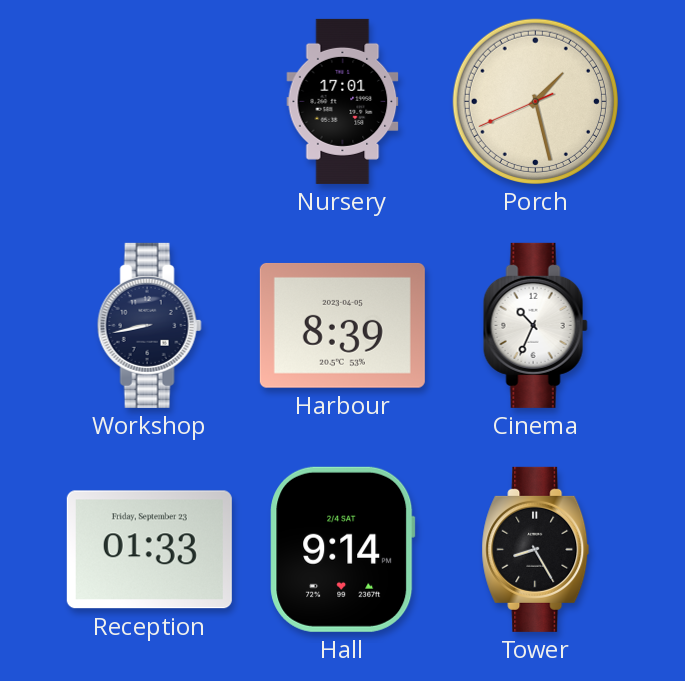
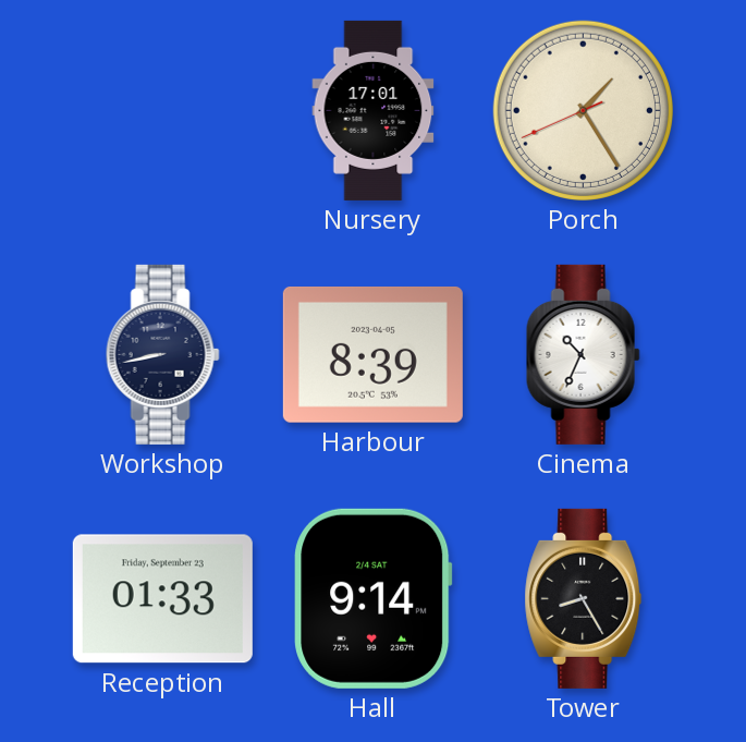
Porch: 1:27 -> 1:24
